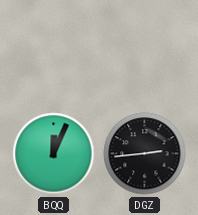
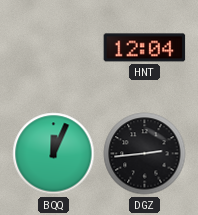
HNT: none -> 12:04
